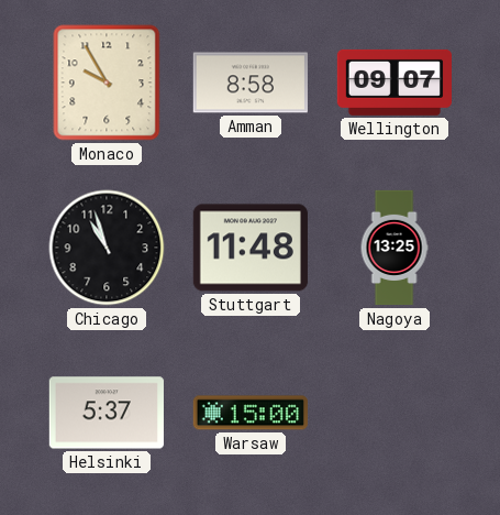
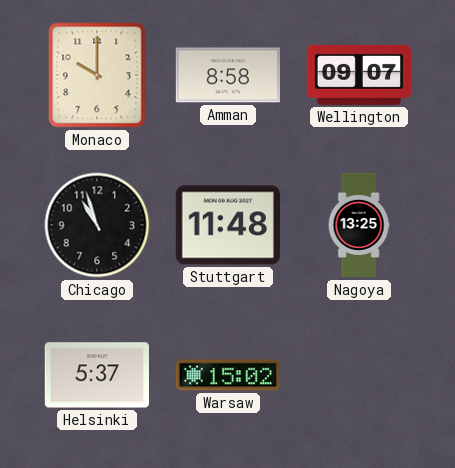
Monaco: 9:55 -> 10:00
Warsaw: 15:00 -> 15:02
